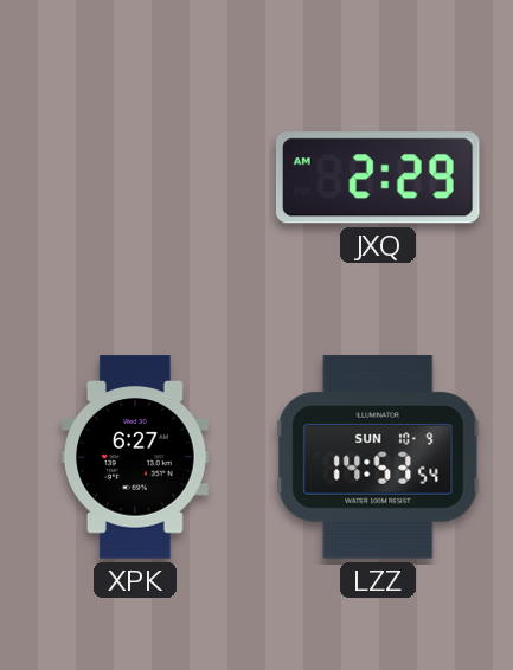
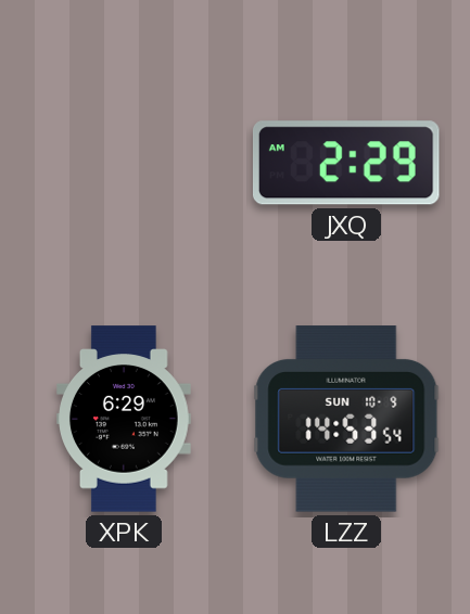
XPK: 6:27 -> 6:29
